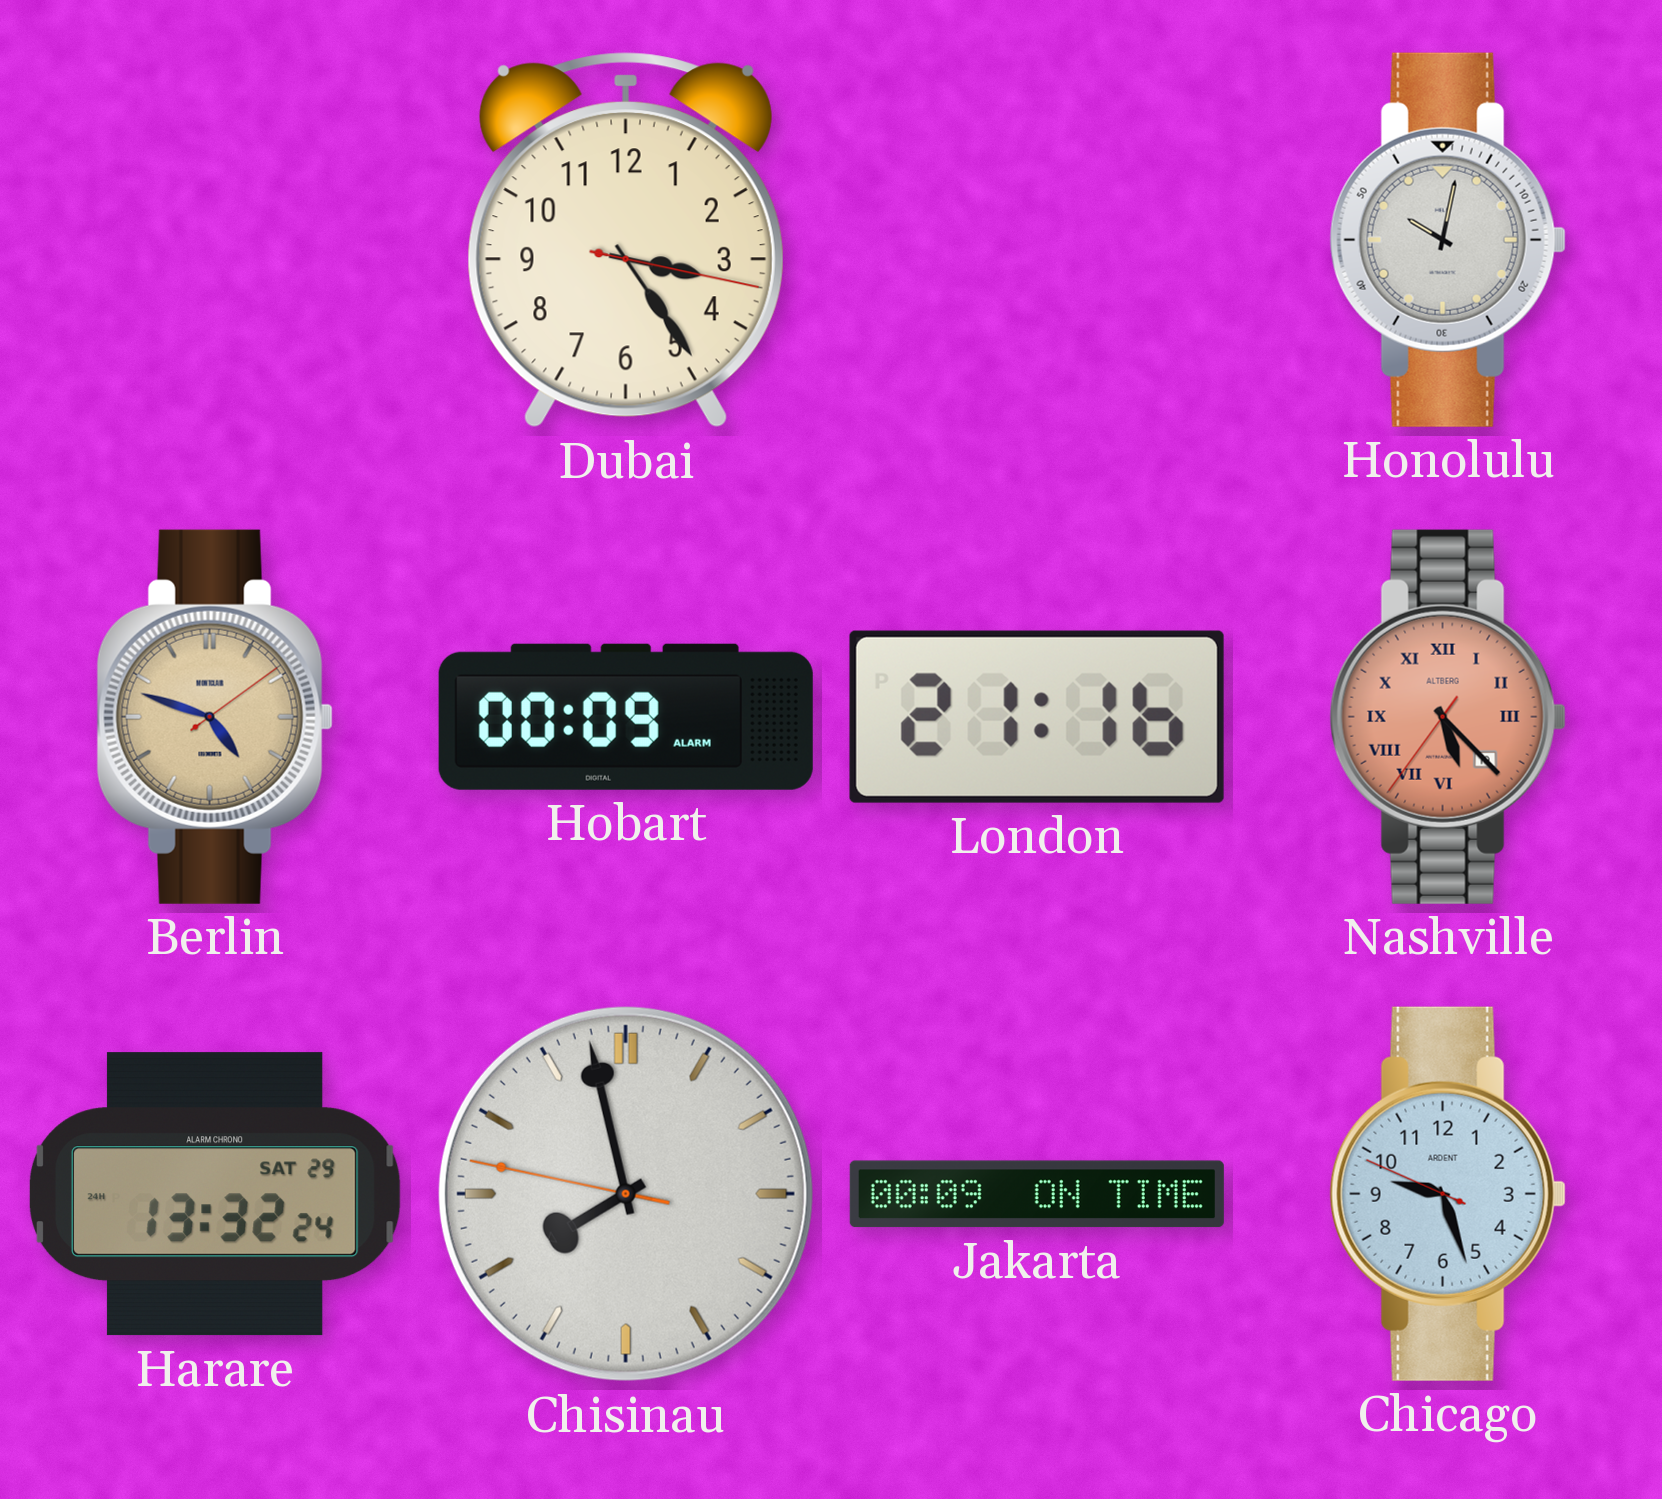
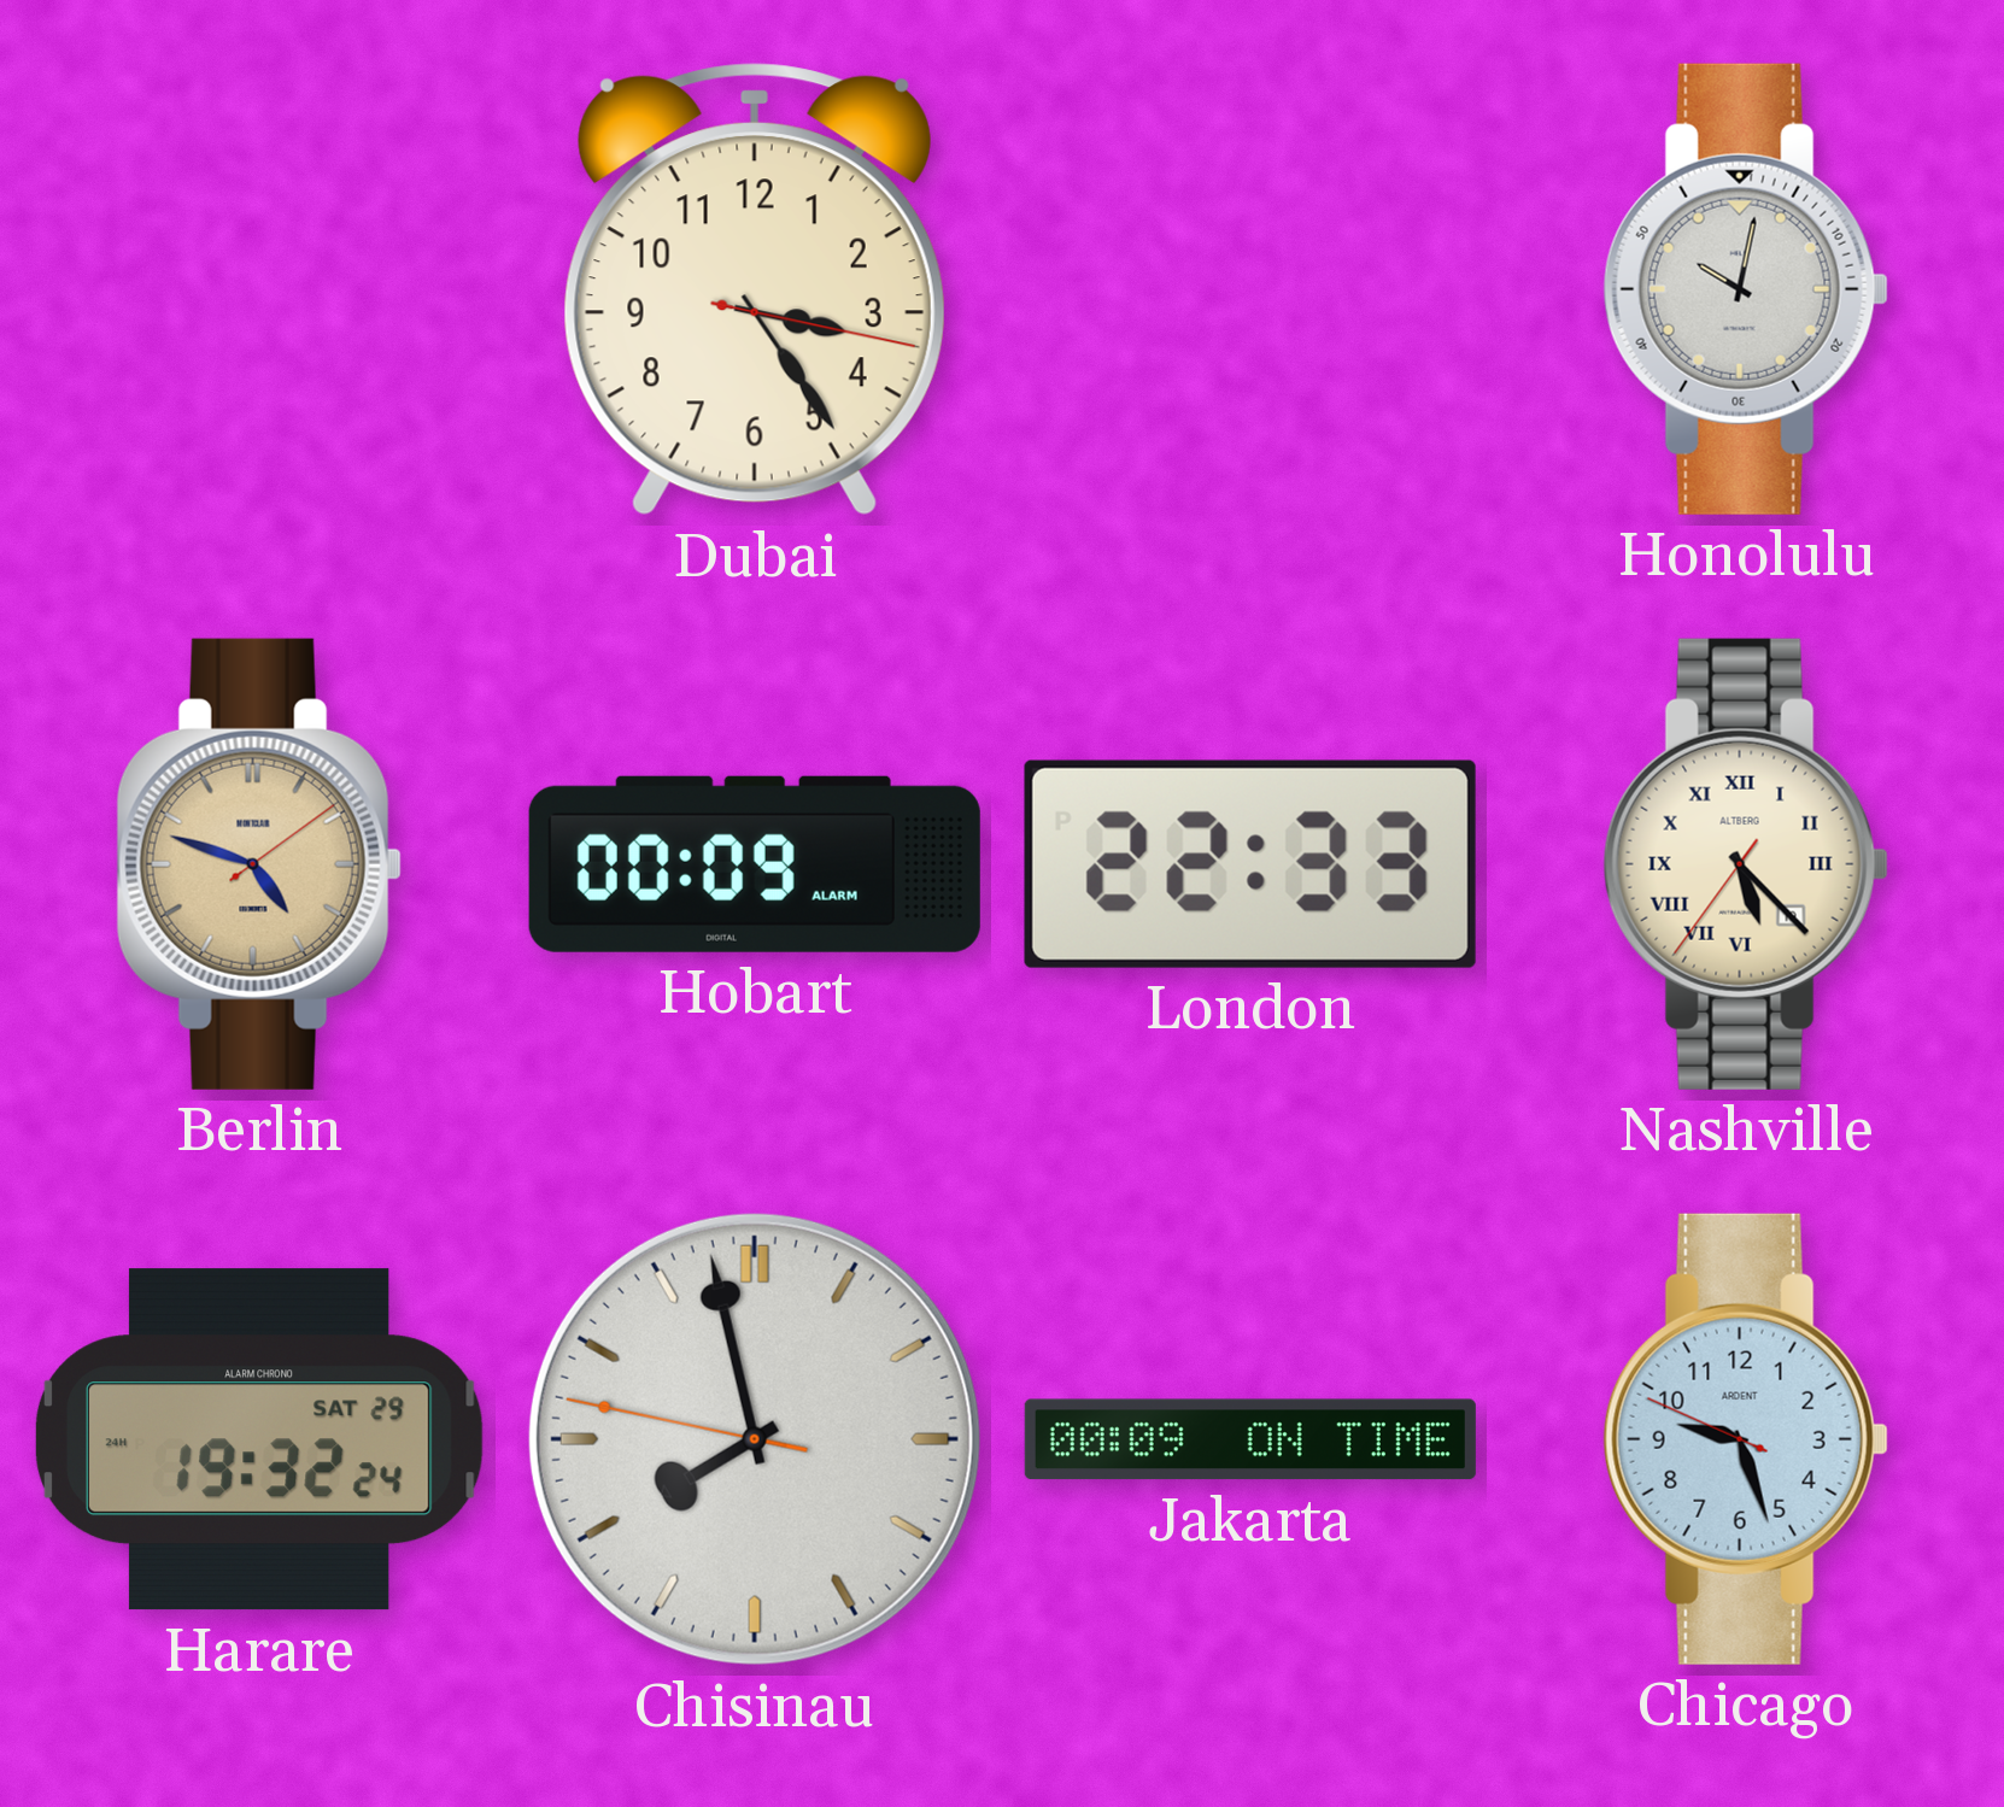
London: 21:16 -> 22:33
Nashville dial: salmon -> cream
Harare: 13:32 -> 19:32
